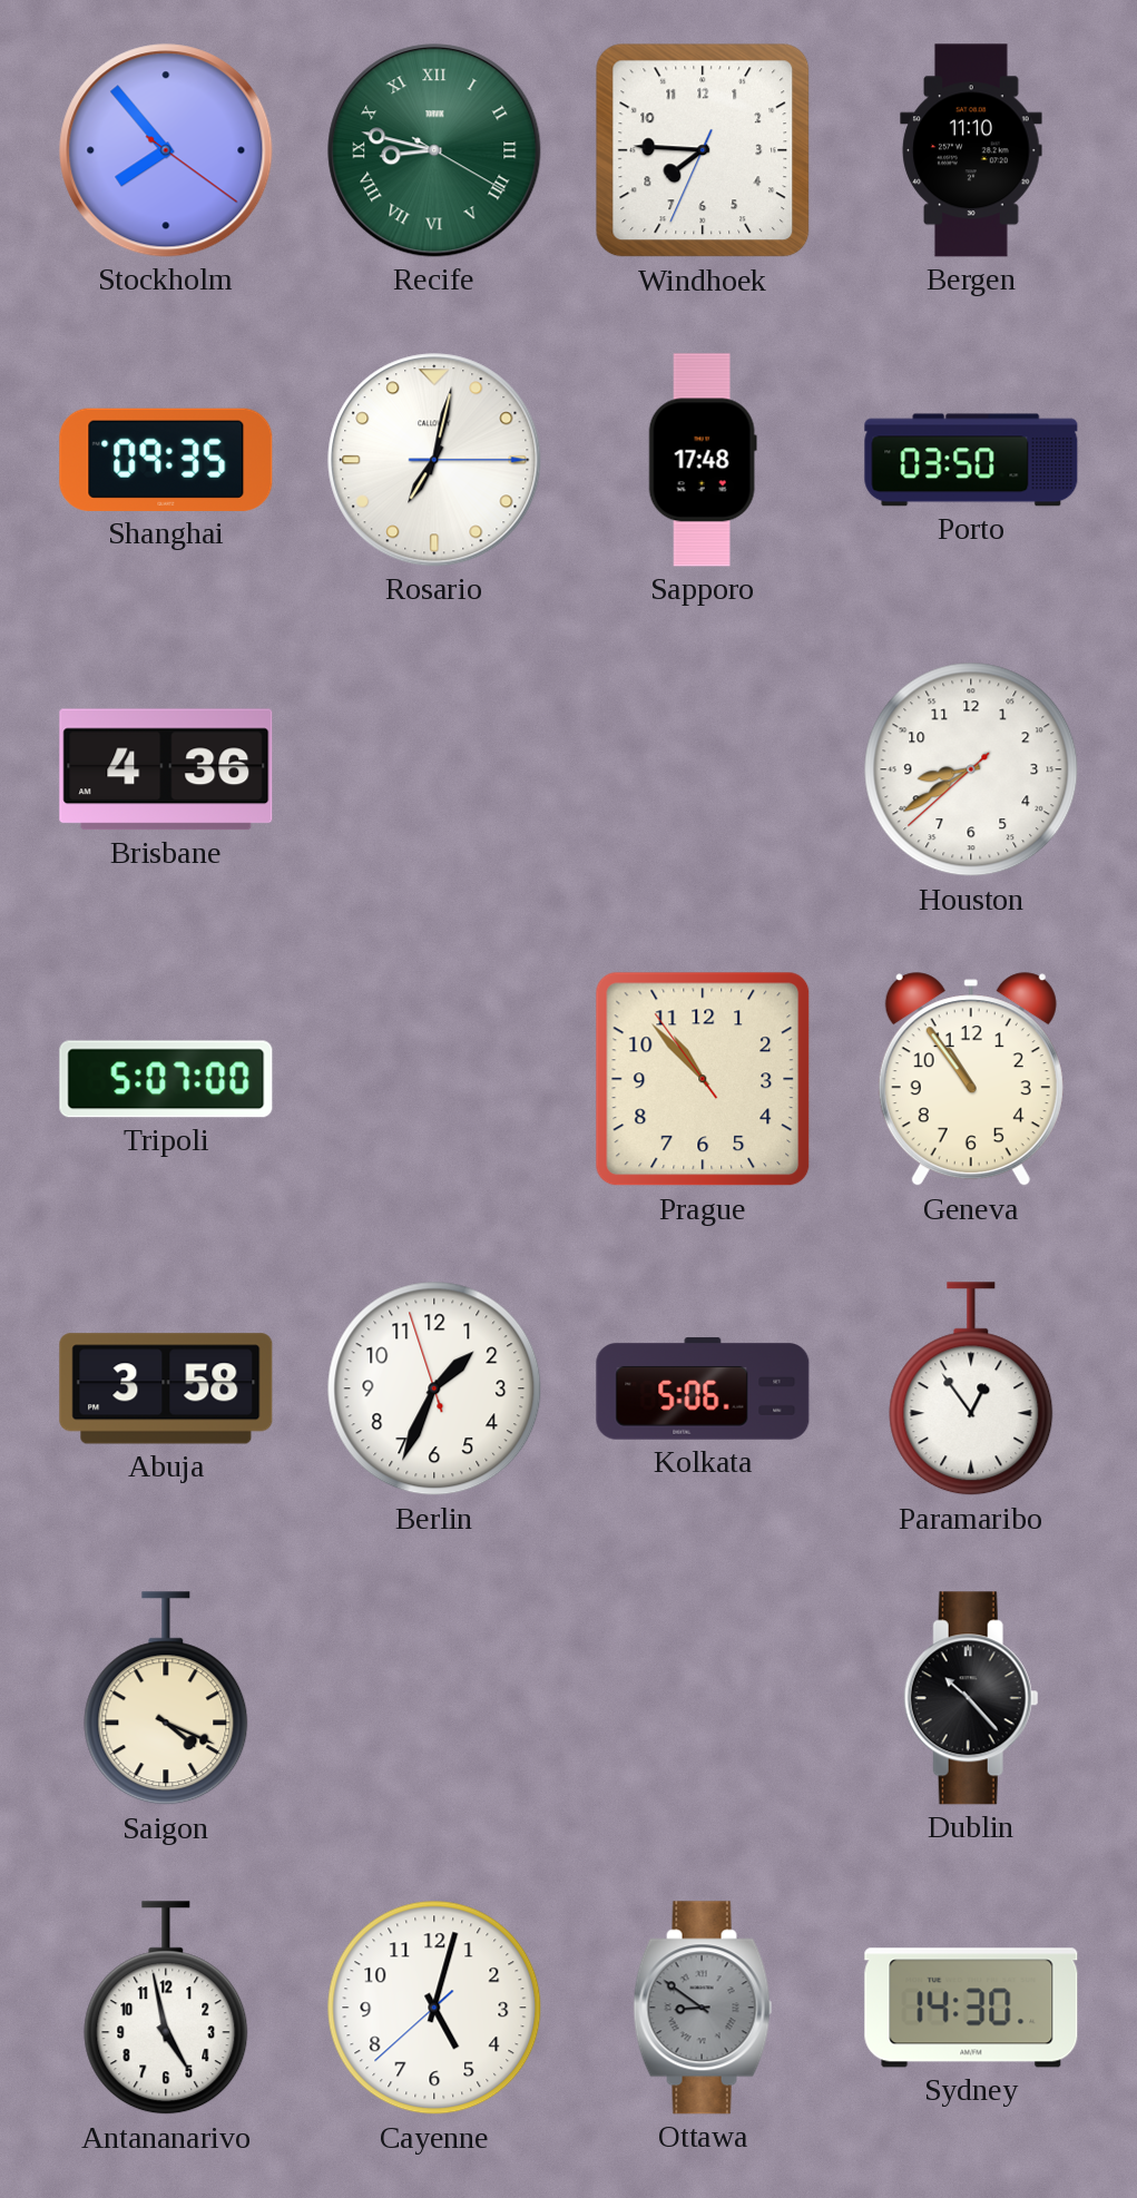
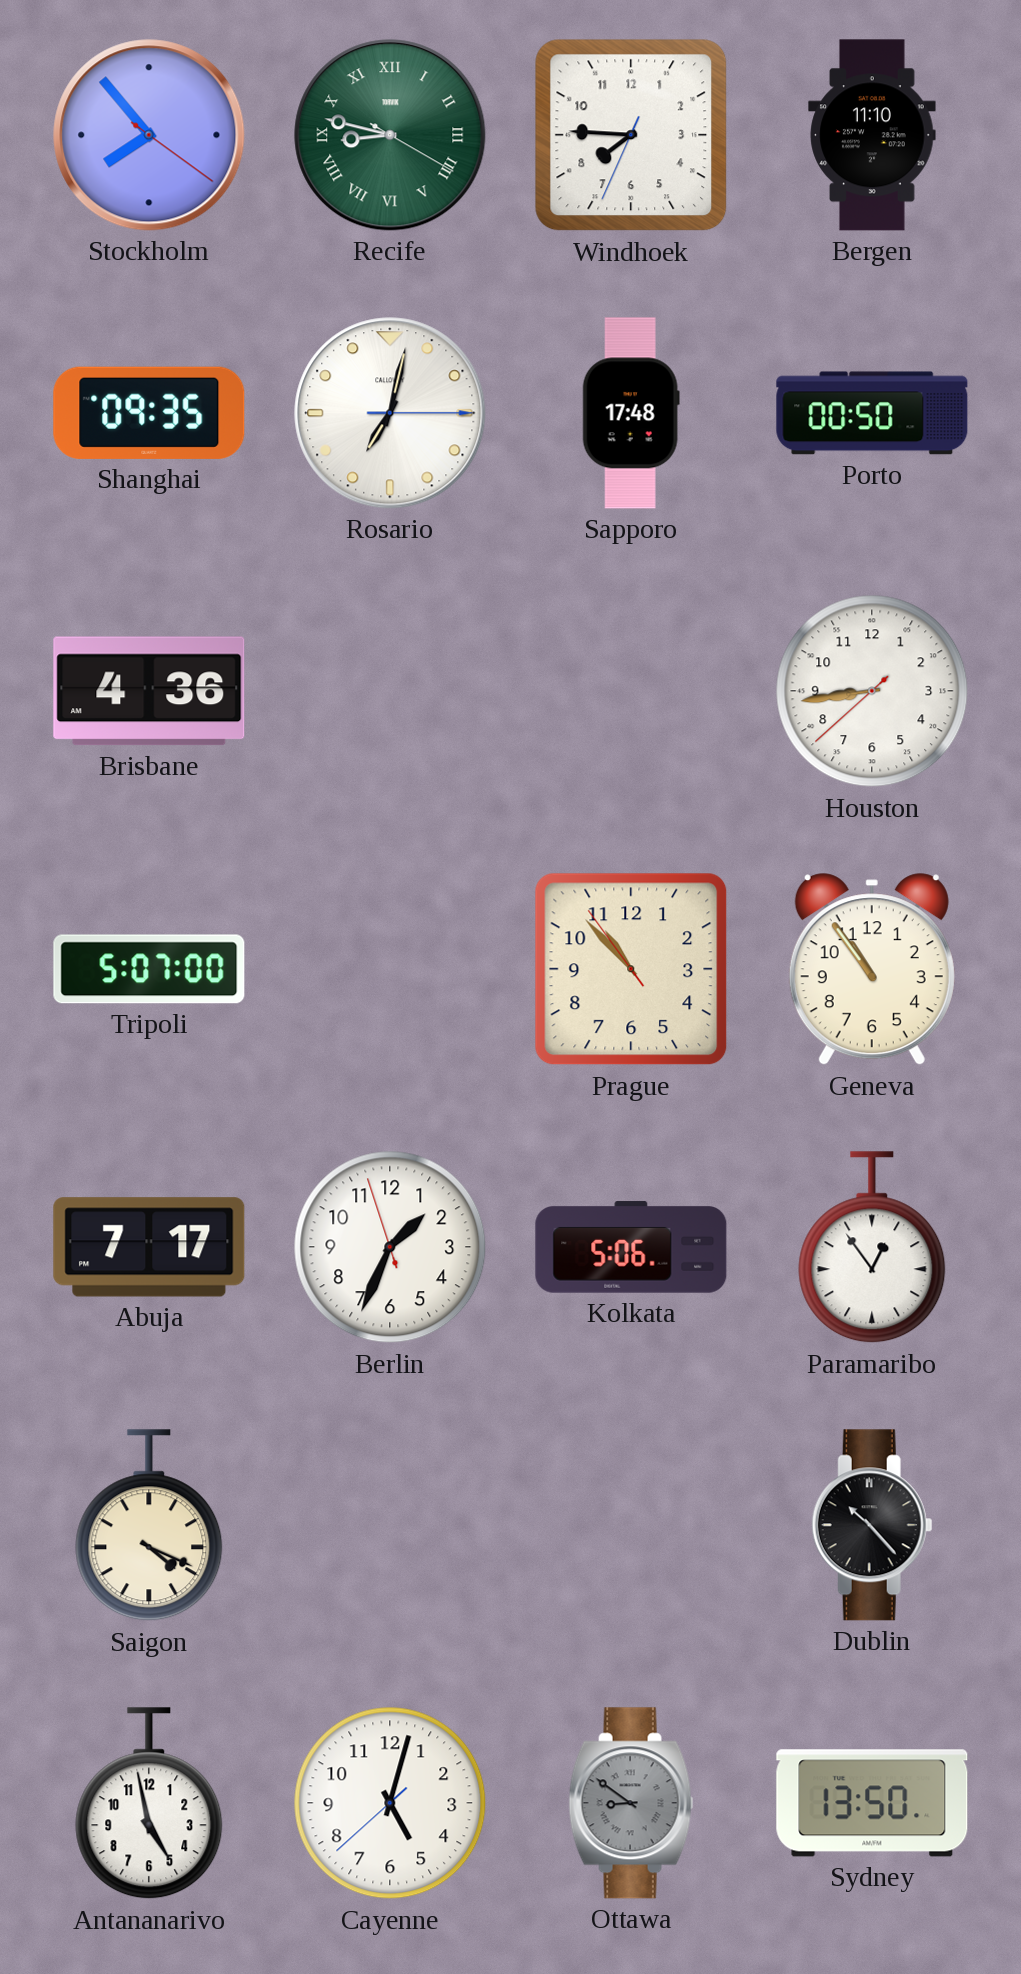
Porto: 03:50 -> 00:50
Houston: 8:39 -> 8:43
Abuja: 3:58 -> 7:17
Sydney: 14:30 -> 13:50
